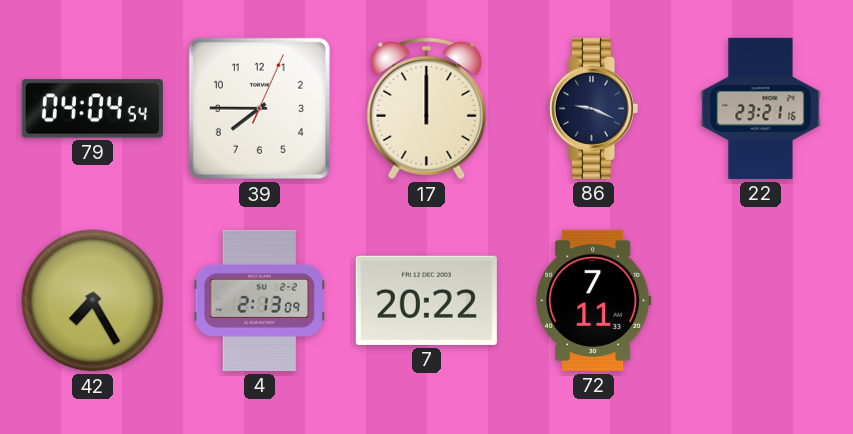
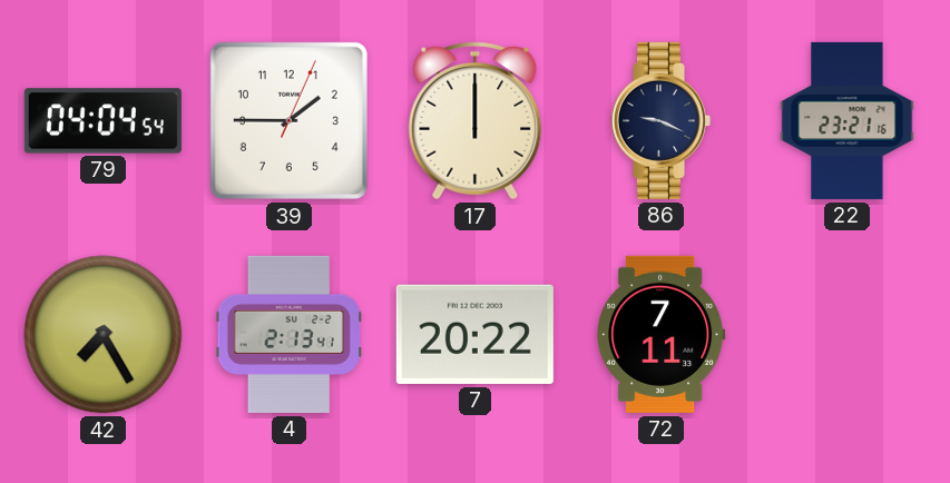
39: 7:45 -> 1:45
4: 2:13:09 -> 2:13:41
